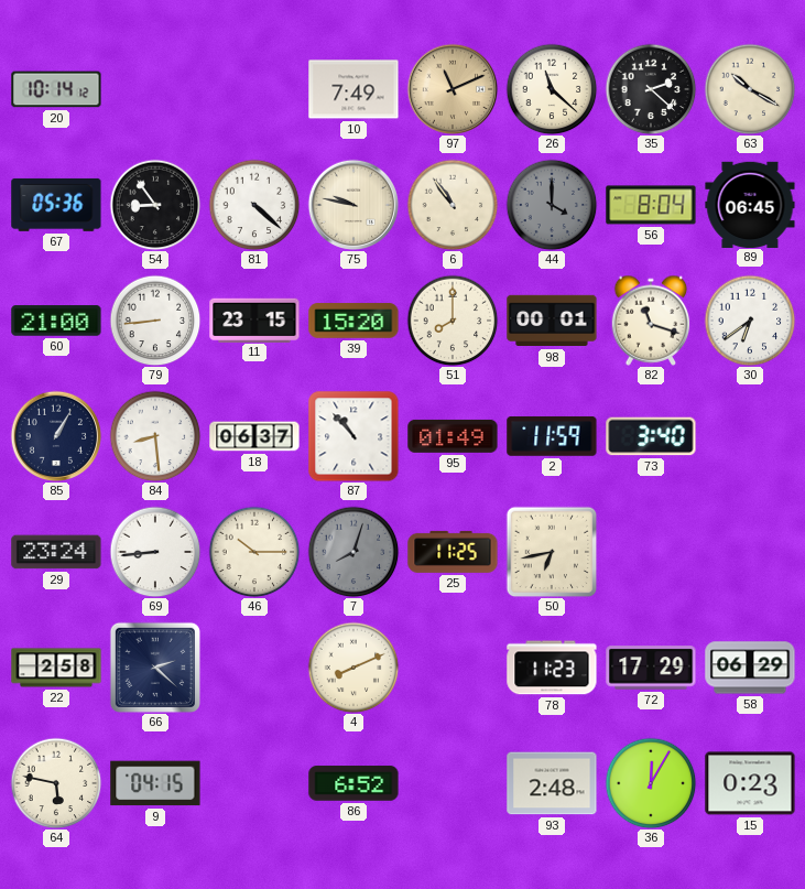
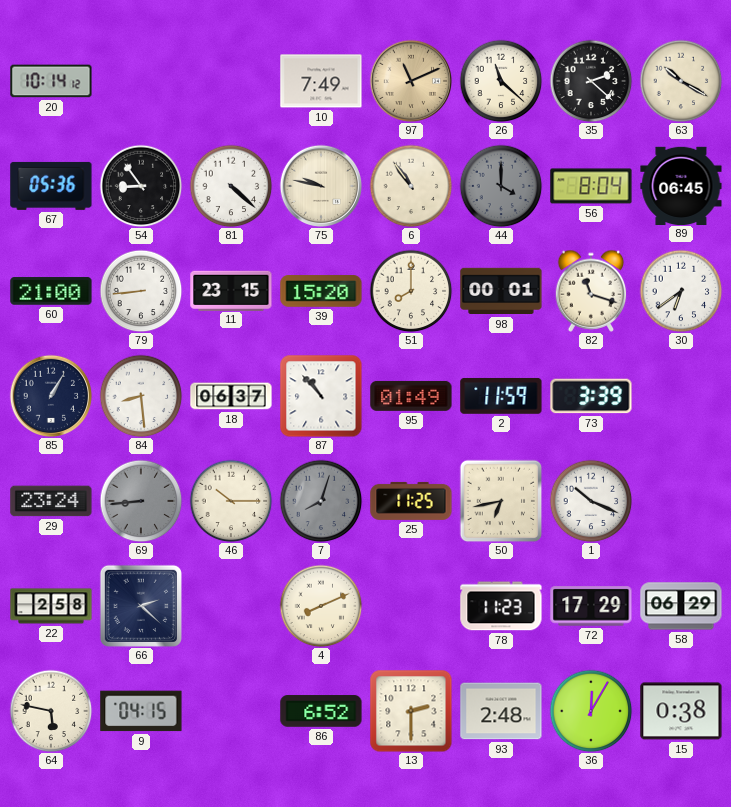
73: 3:40 -> 3:39
69 dial: white -> grey
1: none -> 10:19
13: none -> 2:30
15: 0:23 -> 0:38
